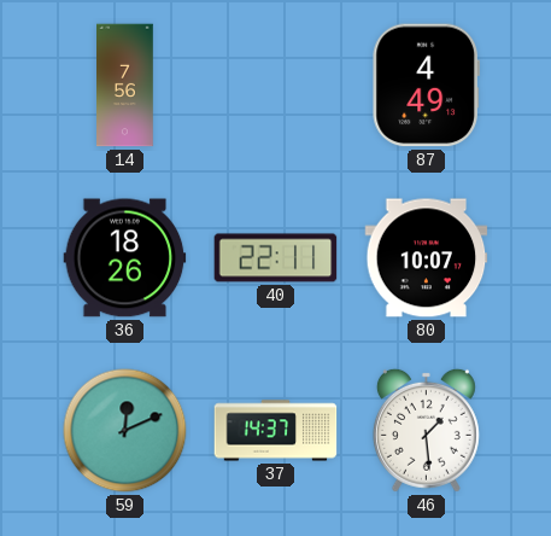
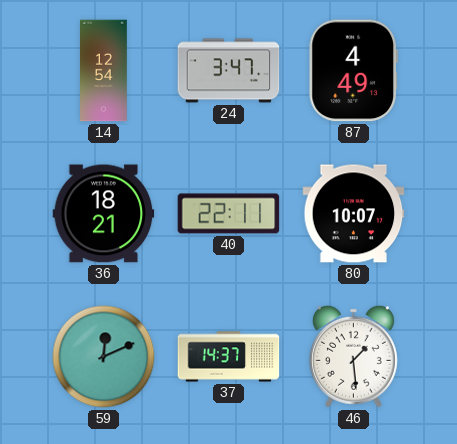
14: 7:56 -> 12:54
24: none -> 3:47
36: 18:26 -> 18:21
